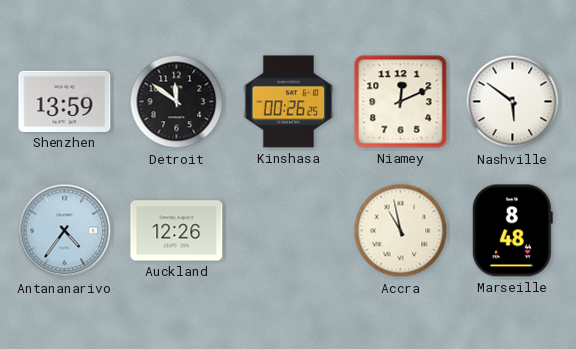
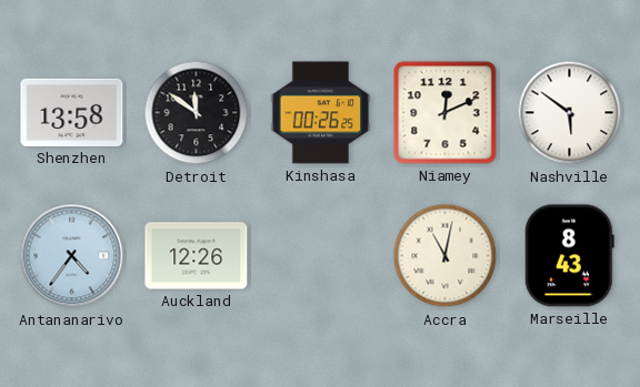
Shenzhen: 13:59 -> 13:58
Accra: 10:58 -> 11:02
Marseille: 8:48 -> 8:43
